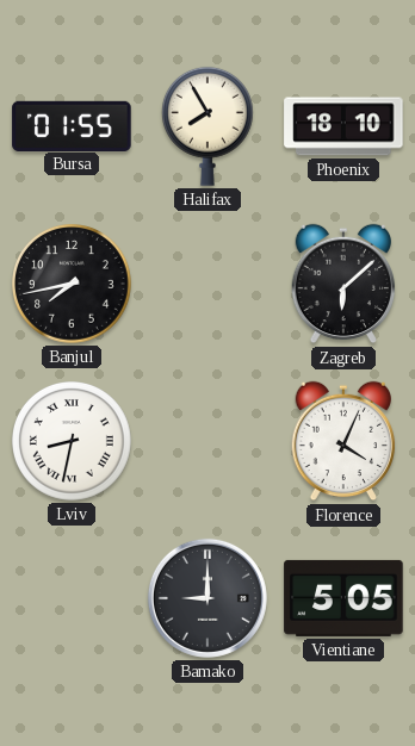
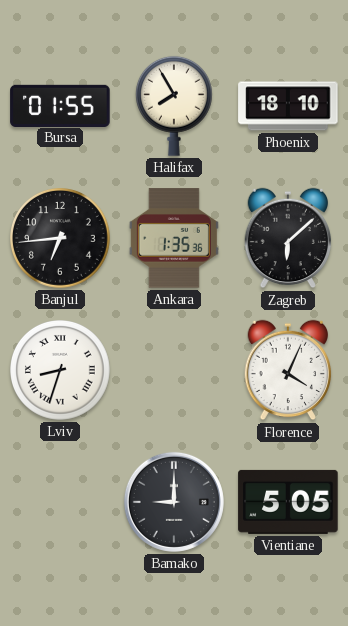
Banjul: 7:43 -> 6:44
Ankara: none -> 1:35
Lviv: 8:32 -> 8:33
